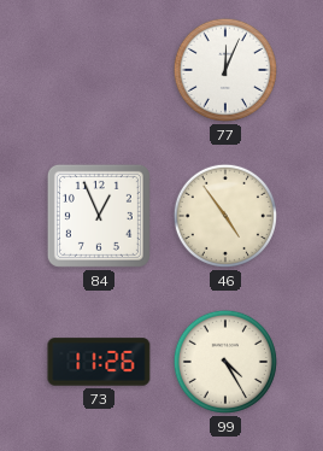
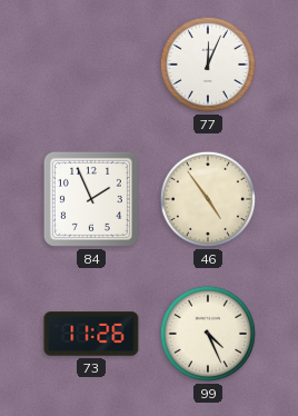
84: 12:56 -> 1:56
99: 4:25 -> 4:26
